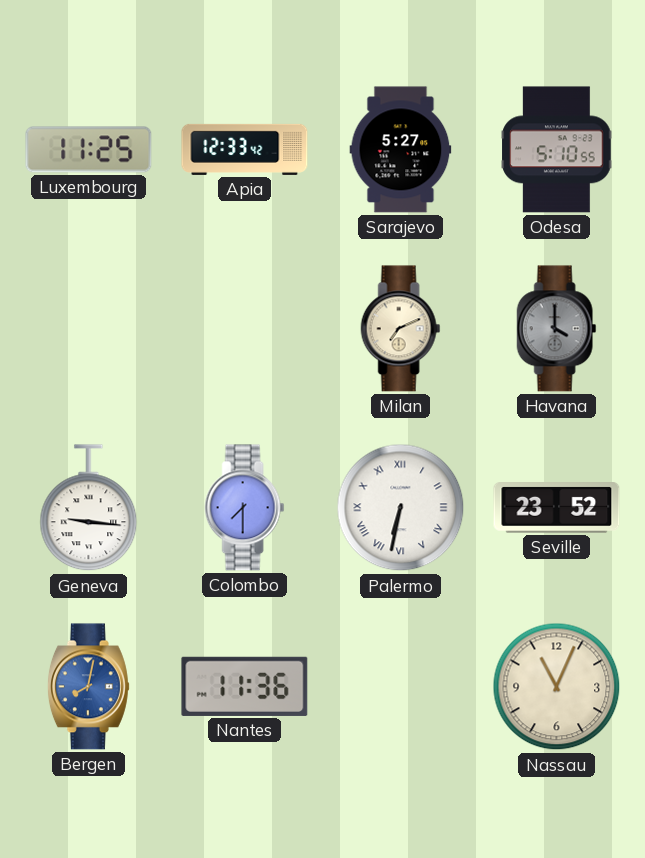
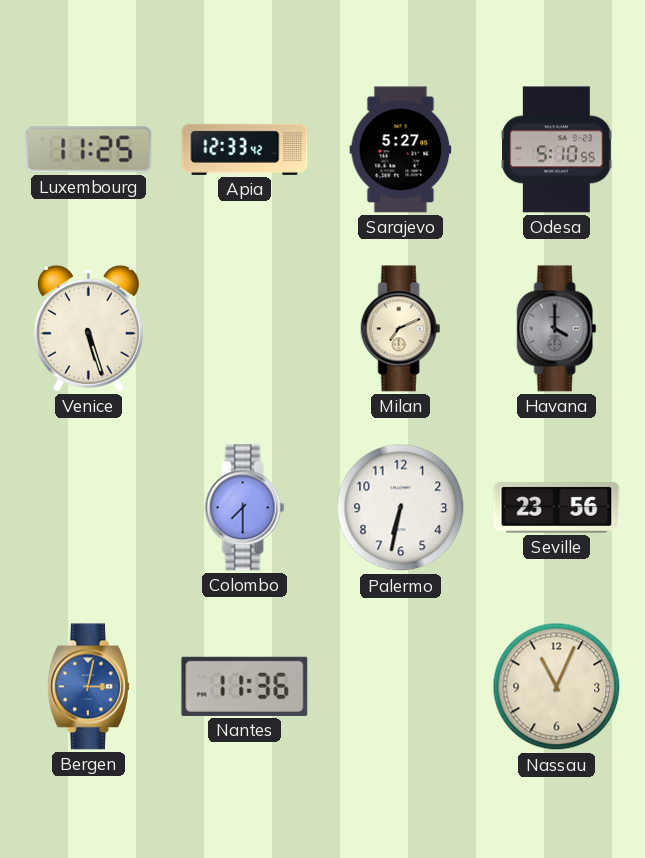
Venice: none -> 5:27
Geneva: 9:16 -> none
Palermo numerals: Roman -> Arabic
Seville: 23:52 -> 23:56
Bergen: 8:02 -> 3:02
